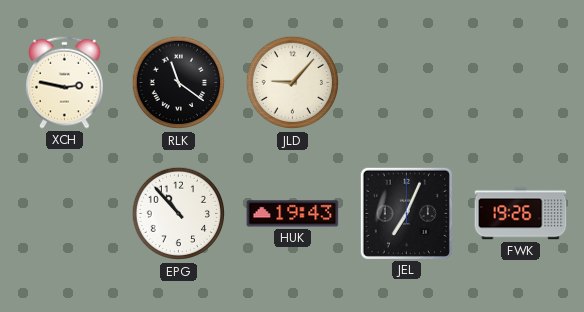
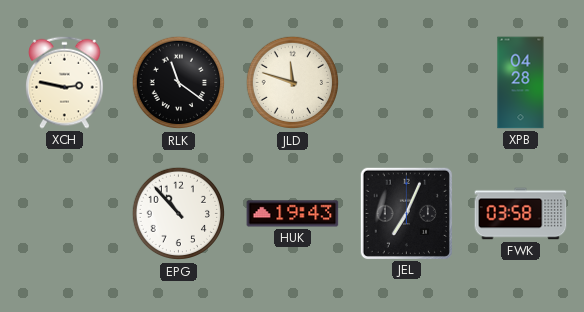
JLD: 9:07 -> 11:48
XPB: none -> 04:28
FWK: 19:26 -> 03:58
